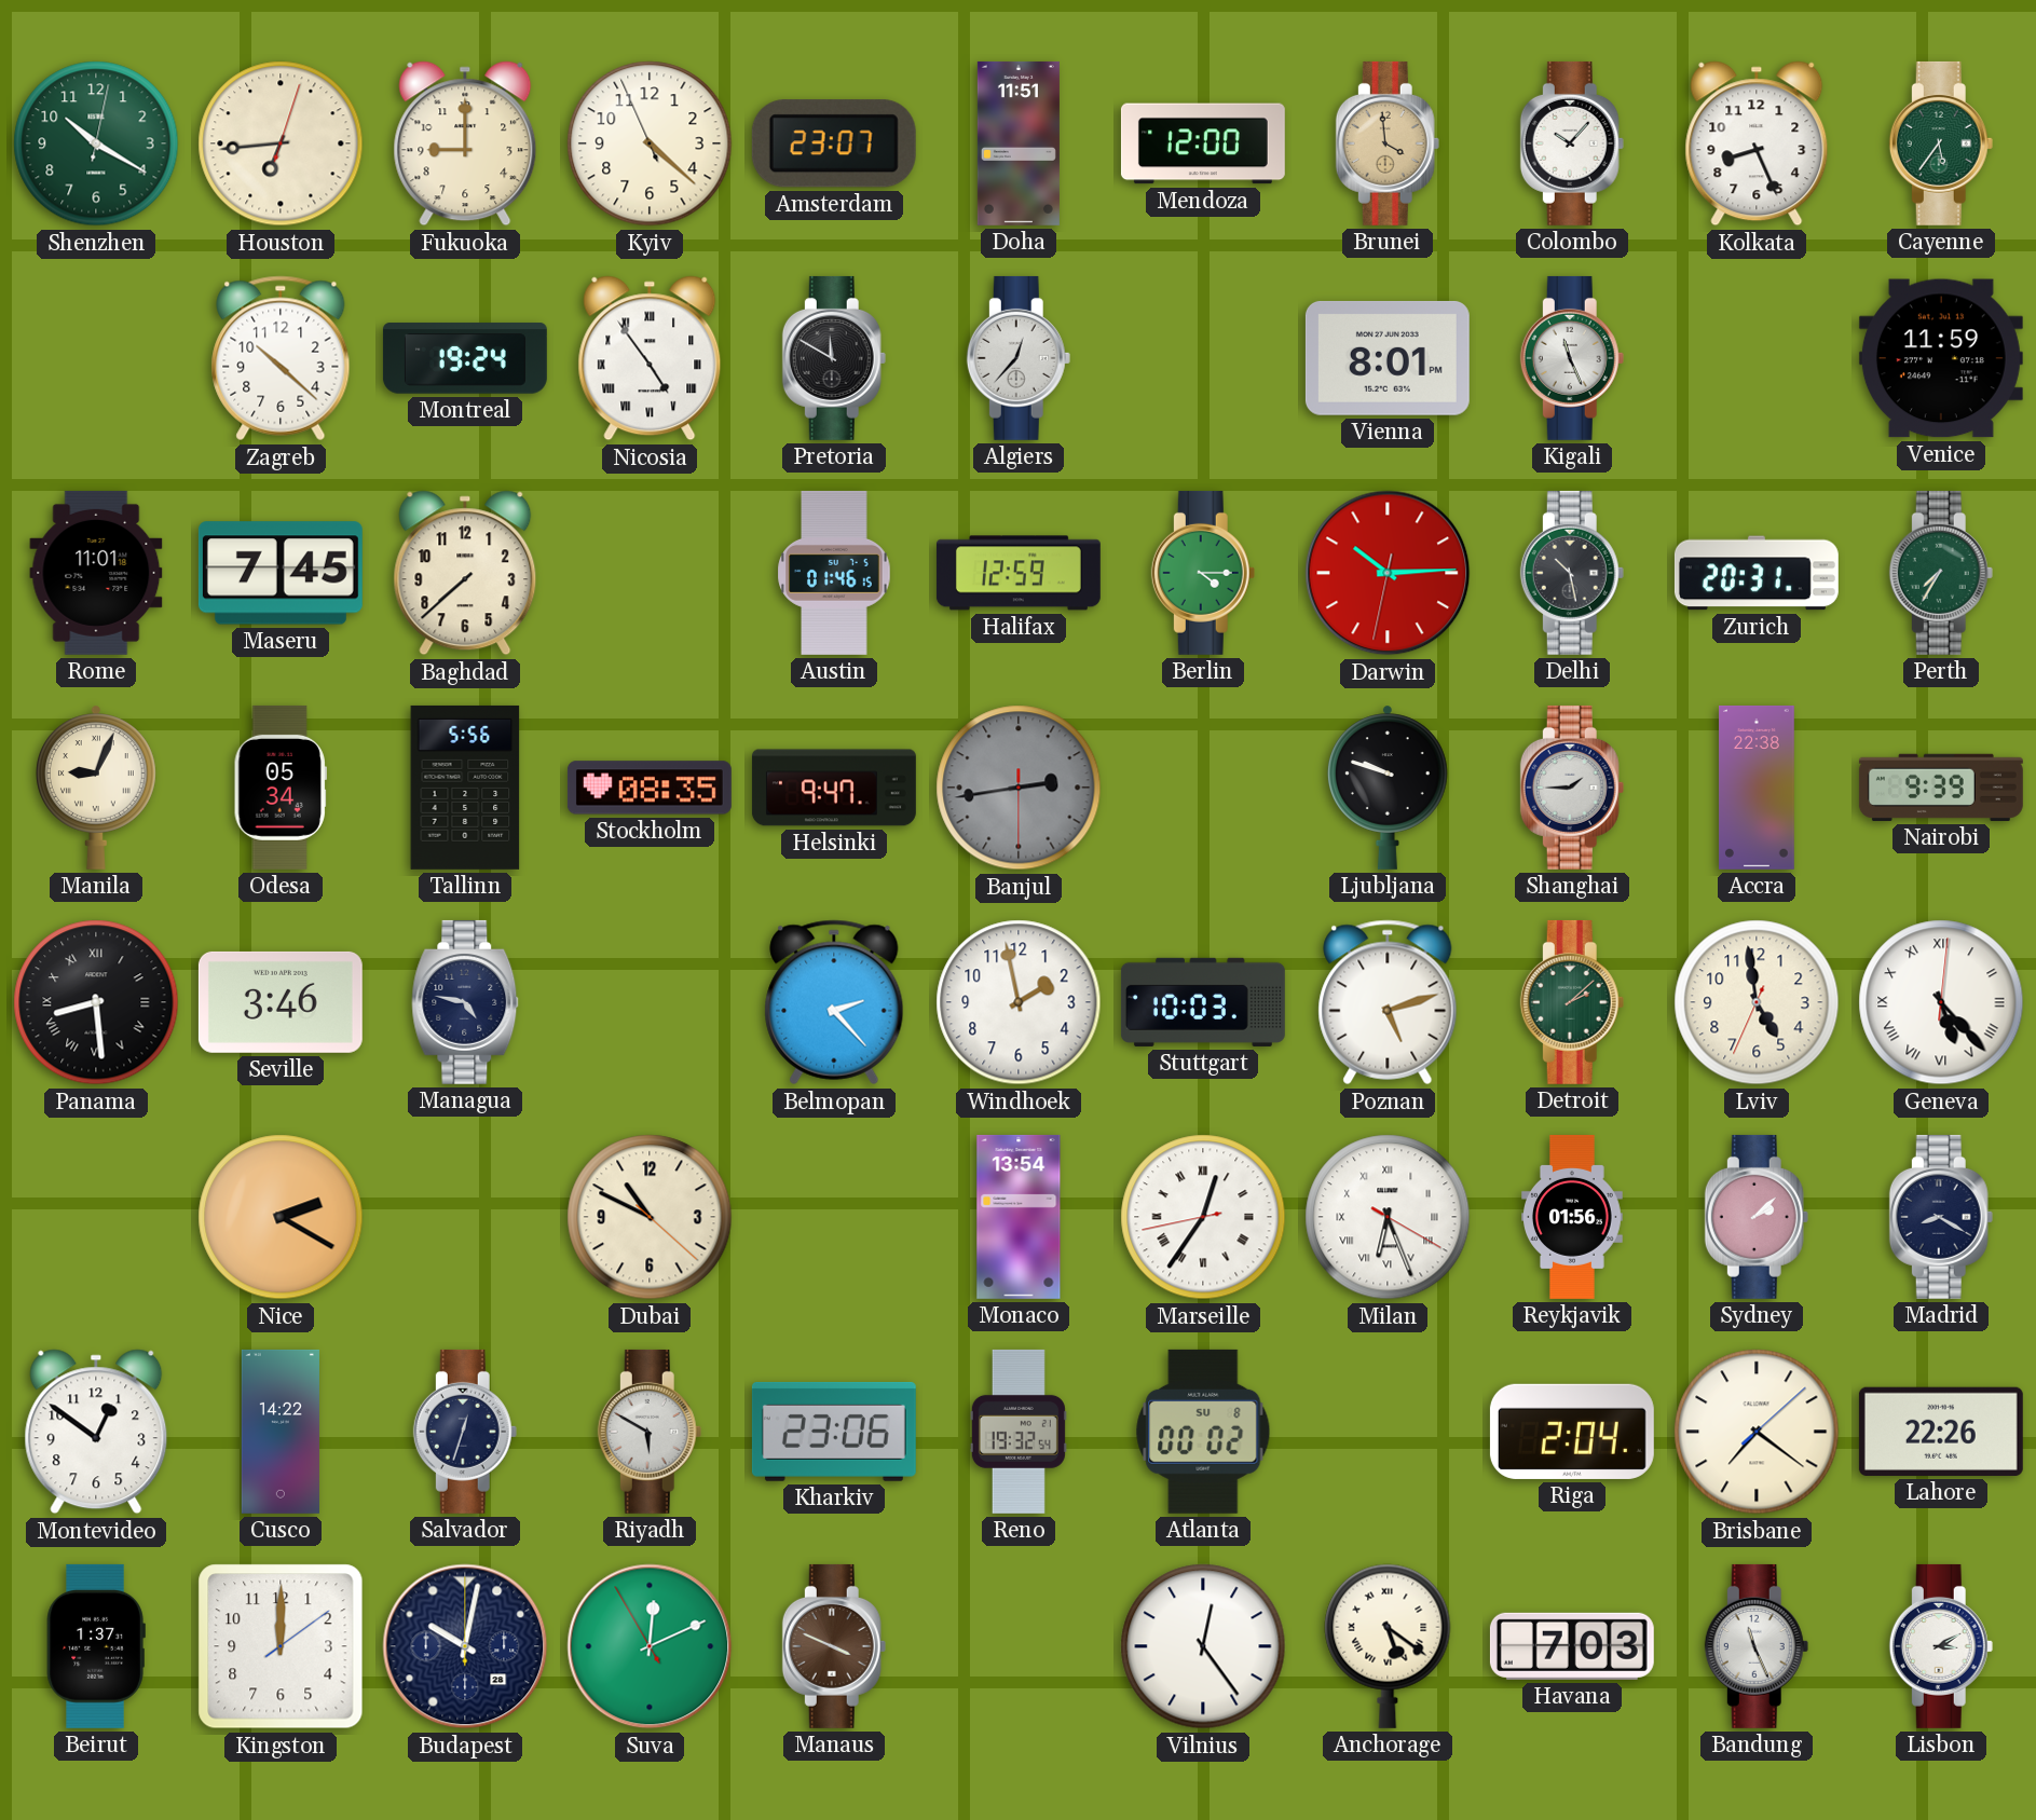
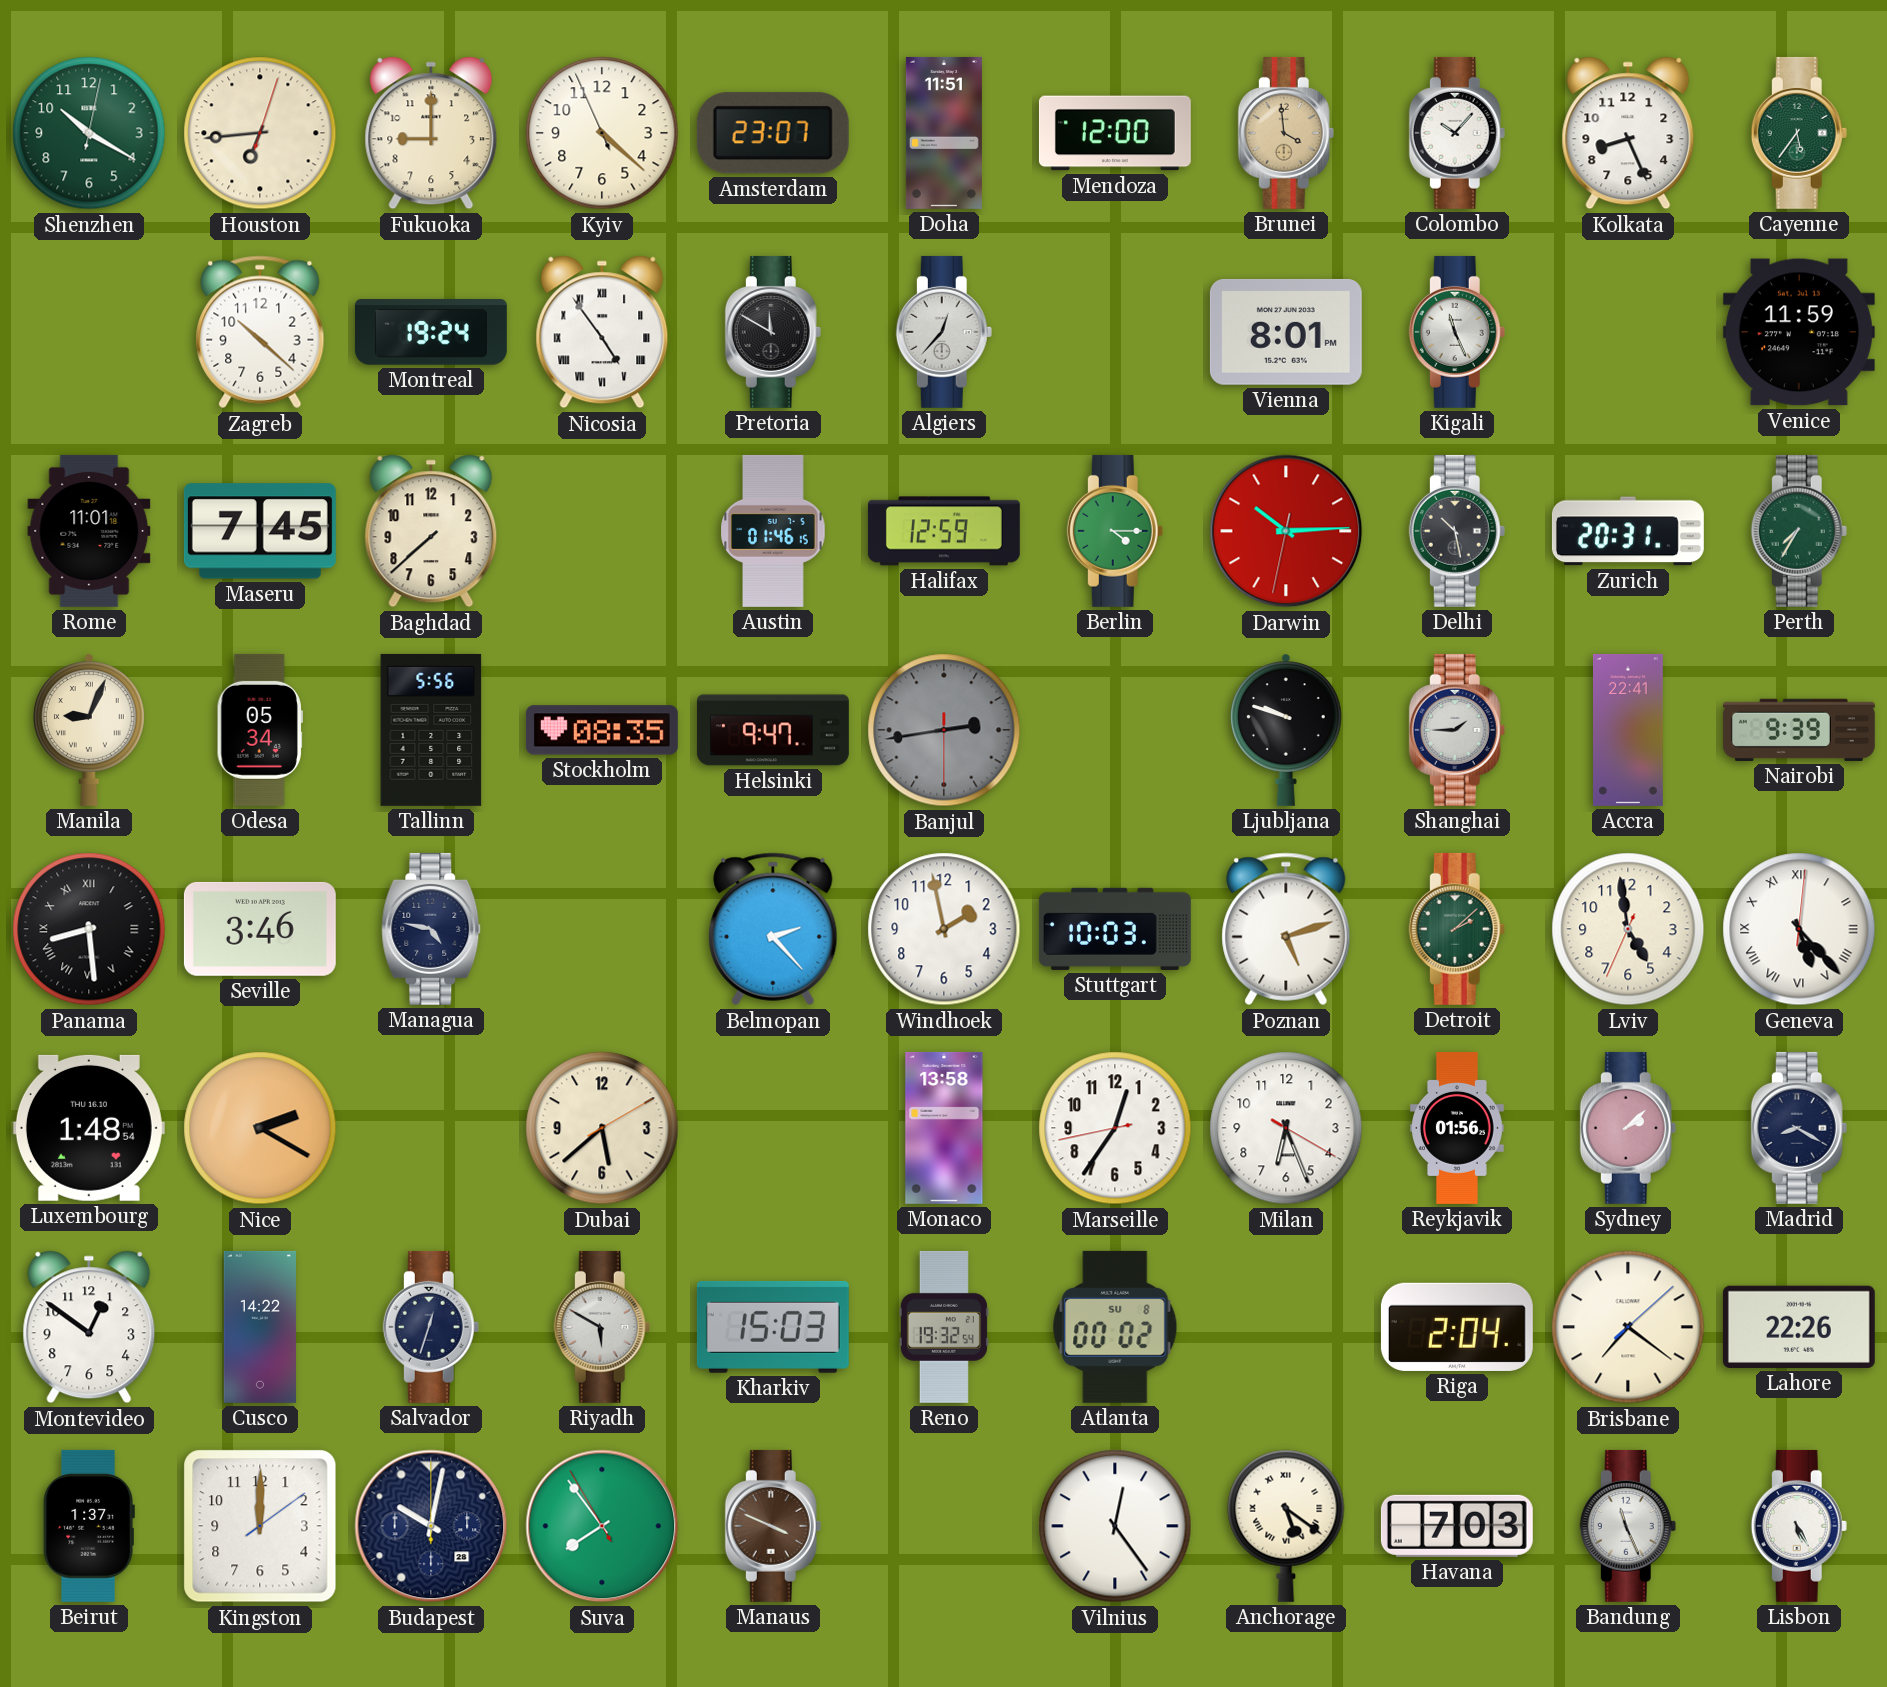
Accra: 22:38 -> 22:41
Luxembourg: none -> 1:48
Dubai: 10:49 -> 5:38
Monaco: 13:54 -> 13:58
Marseille numerals: Roman -> Arabic
Milan numerals: Roman -> Arabic
Kharkiv: 23:06 -> 15:03
Suva: 12:10 -> 7:53
Lisbon: 3:10 -> 5:25
